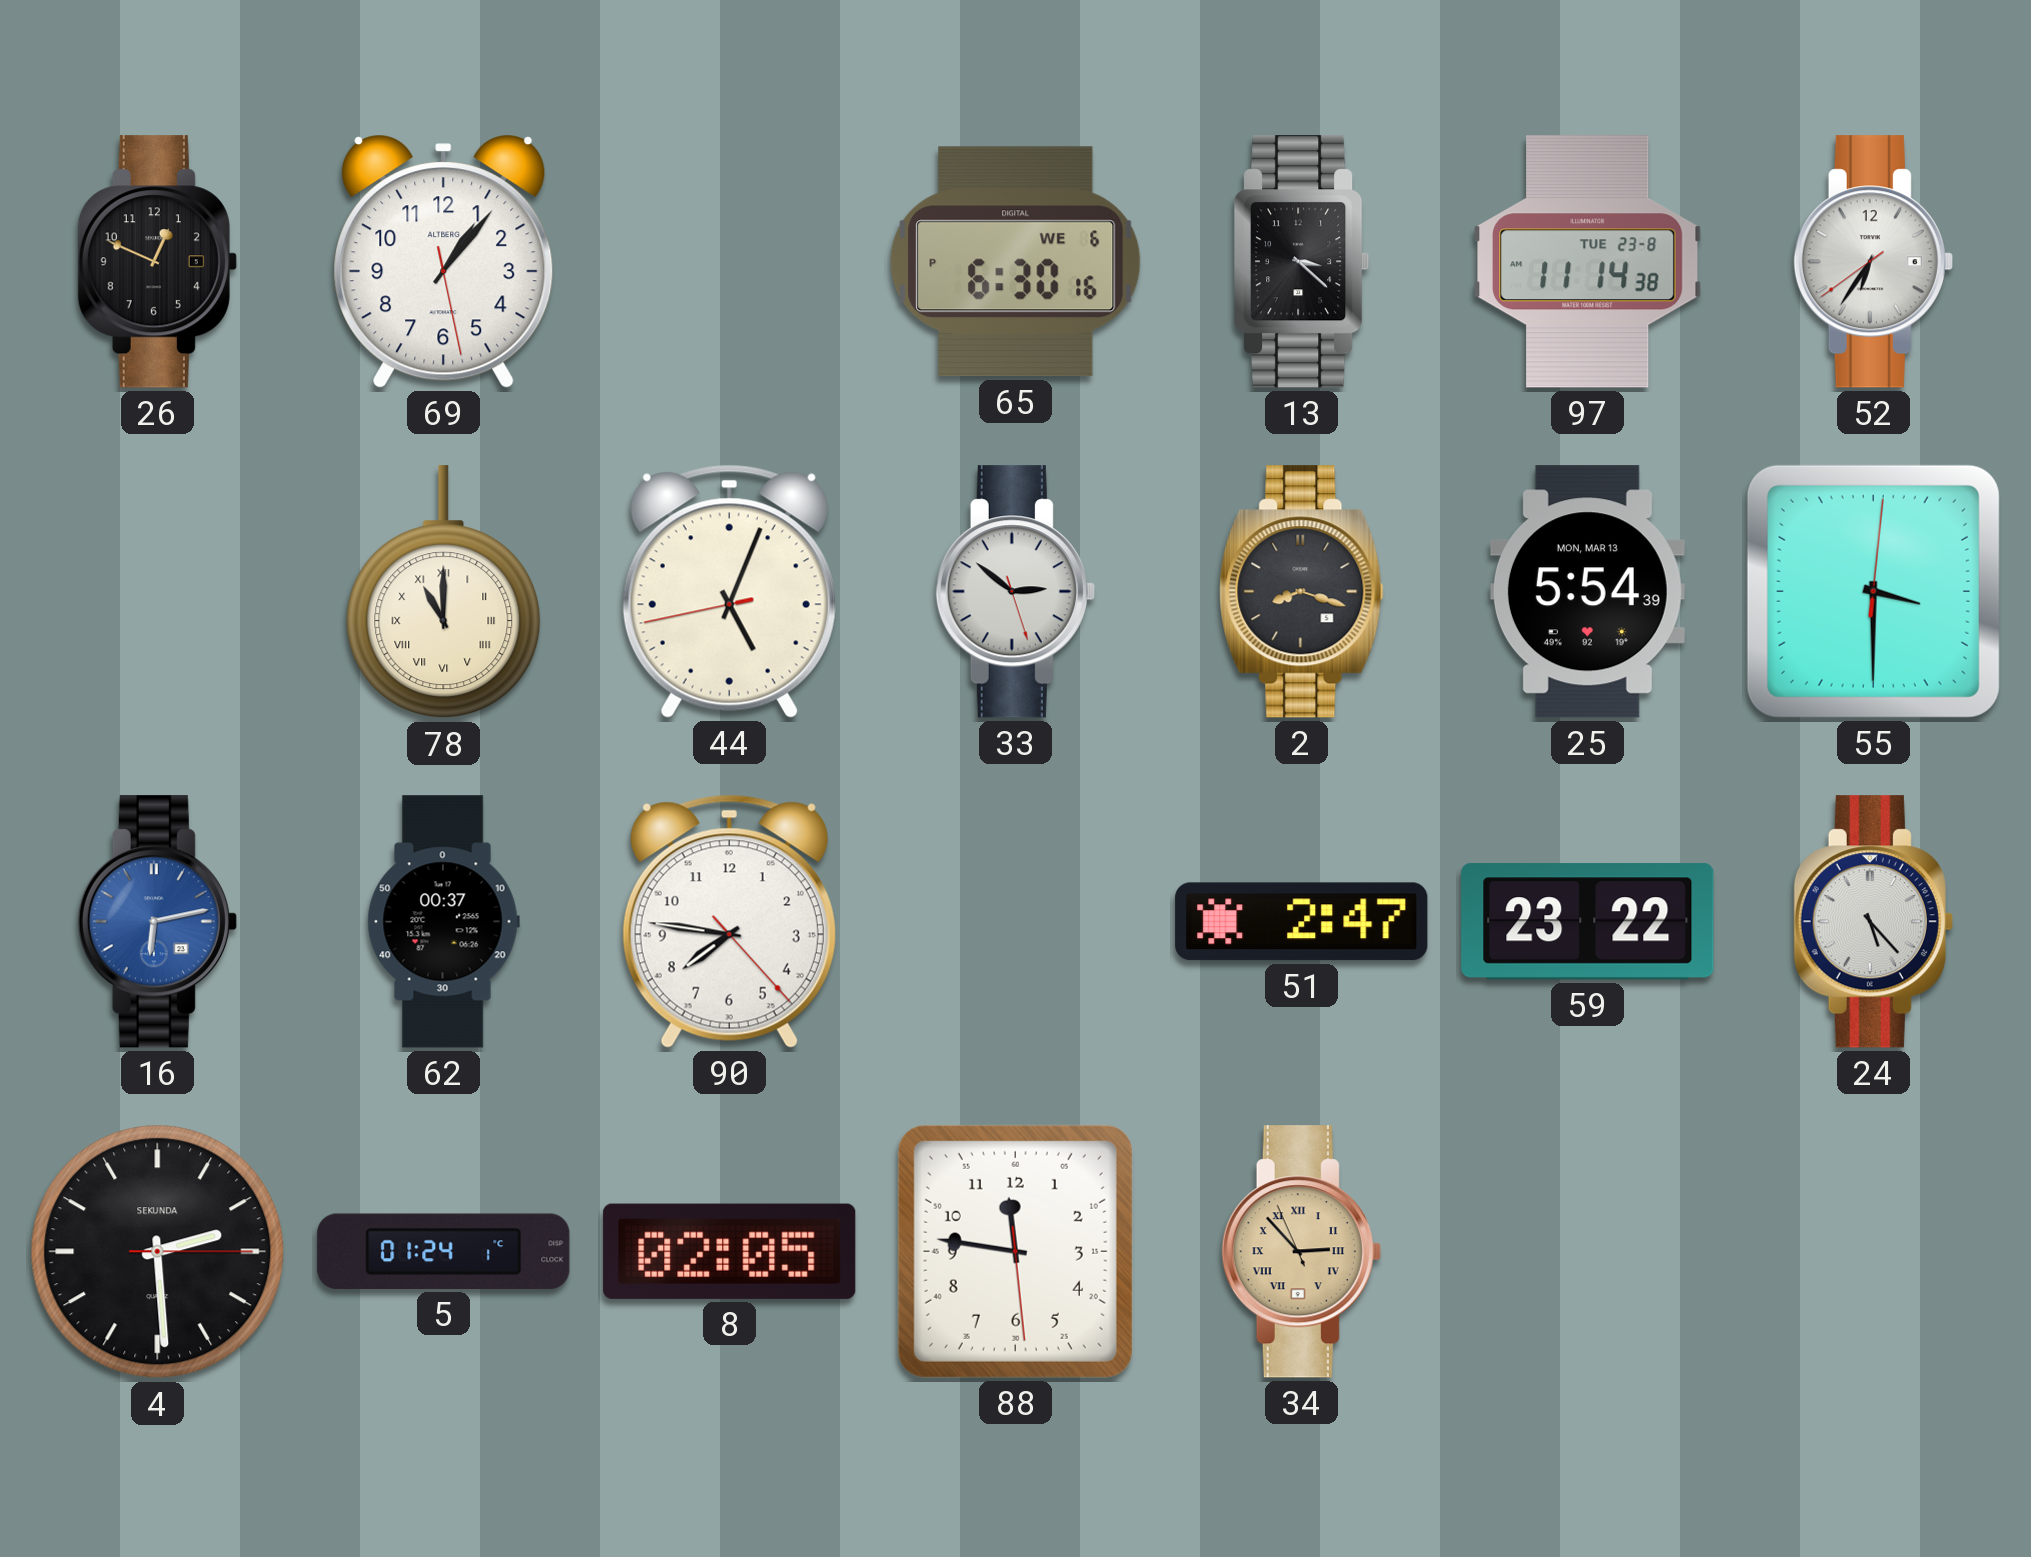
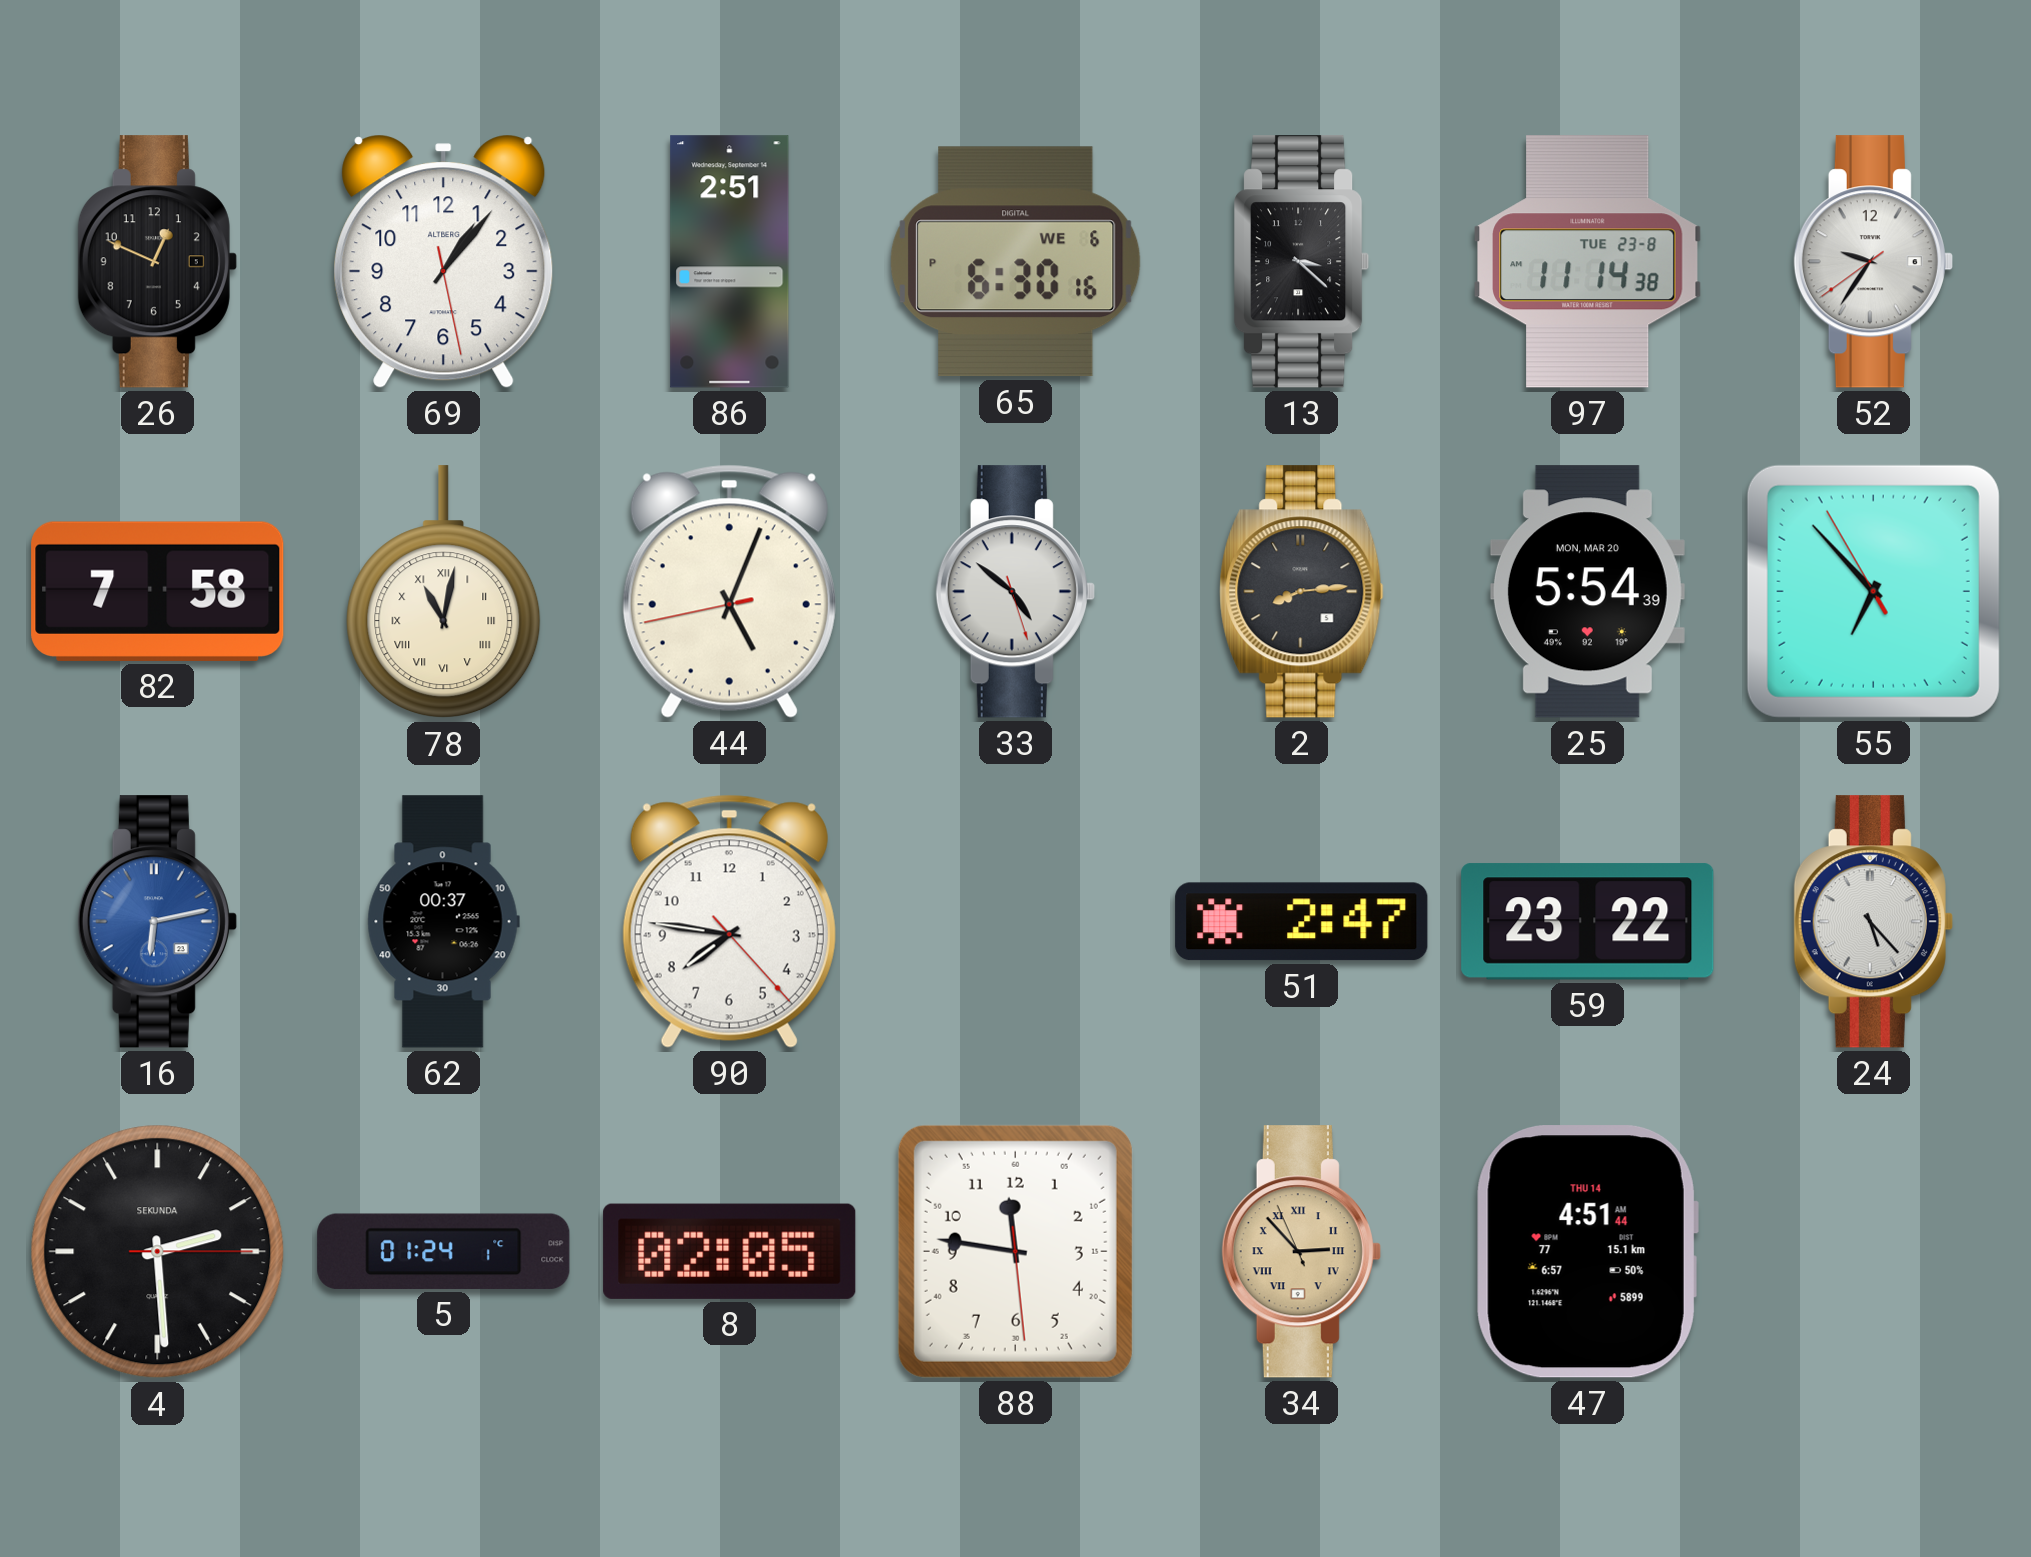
86: none -> 2:51
52: 6:35 -> 9:35
82: none -> 7:58
78: 11:00 -> 11:02
33: 2:51 -> 4:51
2: 8:18 -> 8:14
25 date: MON, MAR 13 -> MON, MAR 20
55: 3:30 -> 6:52
47: none -> 4:51
